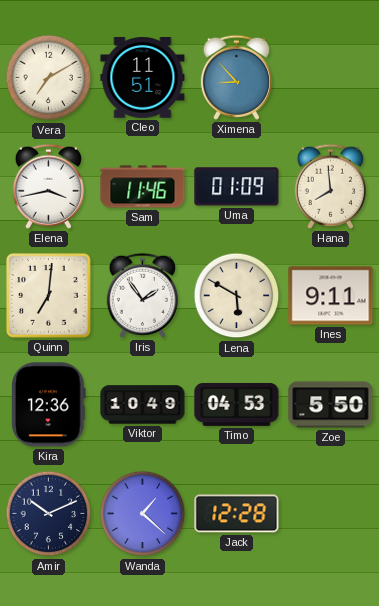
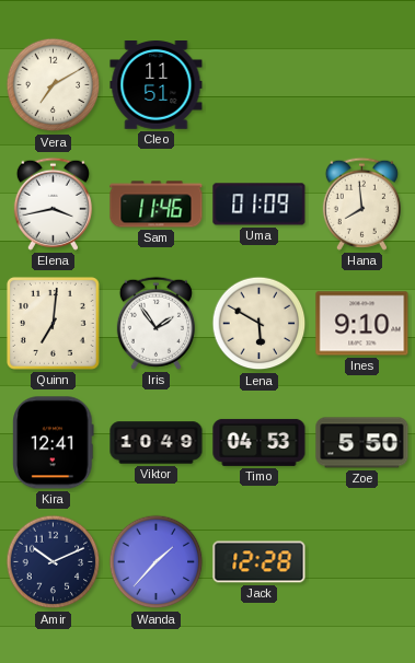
Ximena: 8:53 -> none
Ines: 9:11 -> 9:10
Kira: 12:36 -> 12:41
Wanda: 1:22 -> 1:37
